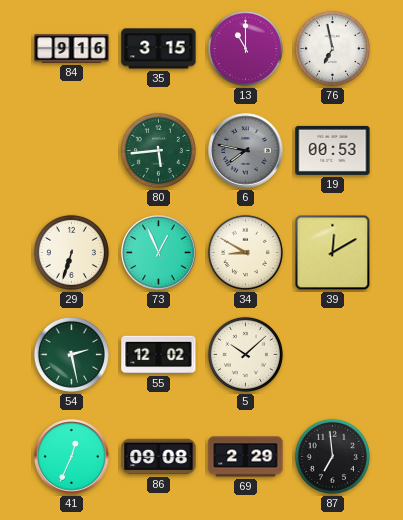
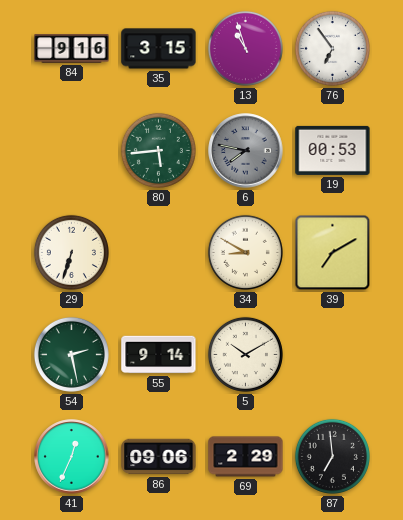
13: 11:00 -> 10:57
76: 6:58 -> 6:54
73: 12:56 -> none
39: 12:10 -> 7:10
55: 12:02 -> 9:14
5: 10:08 -> 10:10
86: 09:08 -> 09:06
